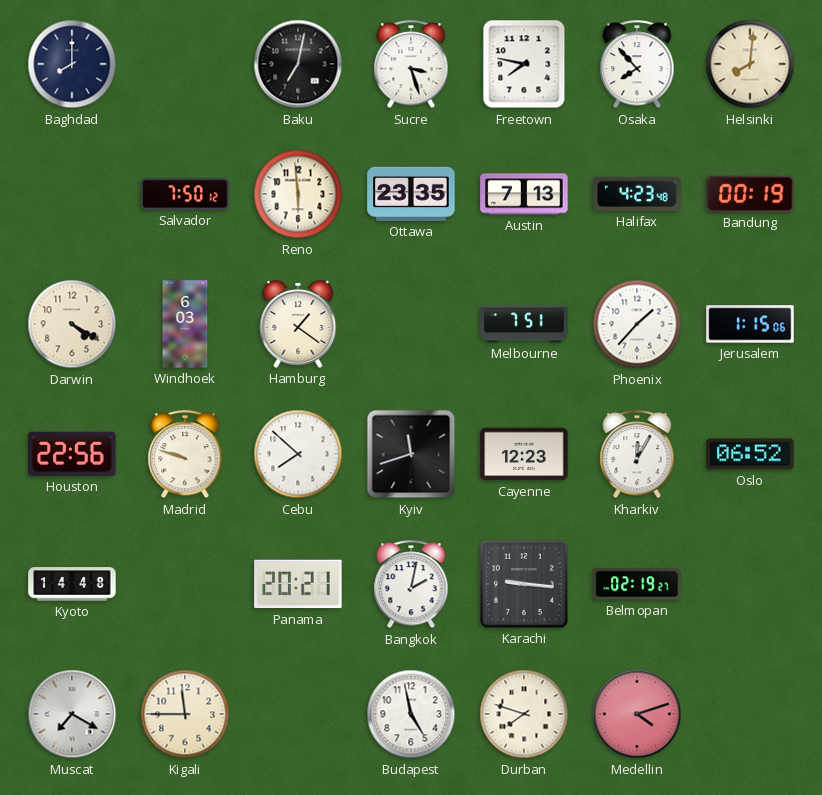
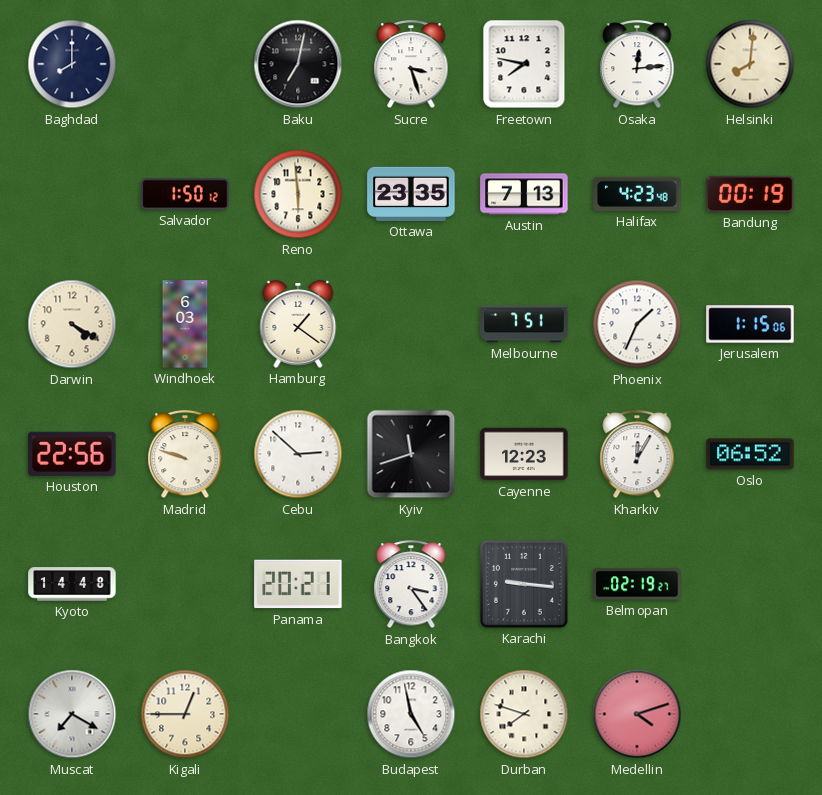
Osaka: 7:53 -> 12:14
Salvador: 7:50 -> 1:50
Phoenix: 1:37 -> 1:34
Cebu: 7:52 -> 2:52
Bangkok: 2:02 -> 3:24
Kigali: 11:45 -> 12:45
